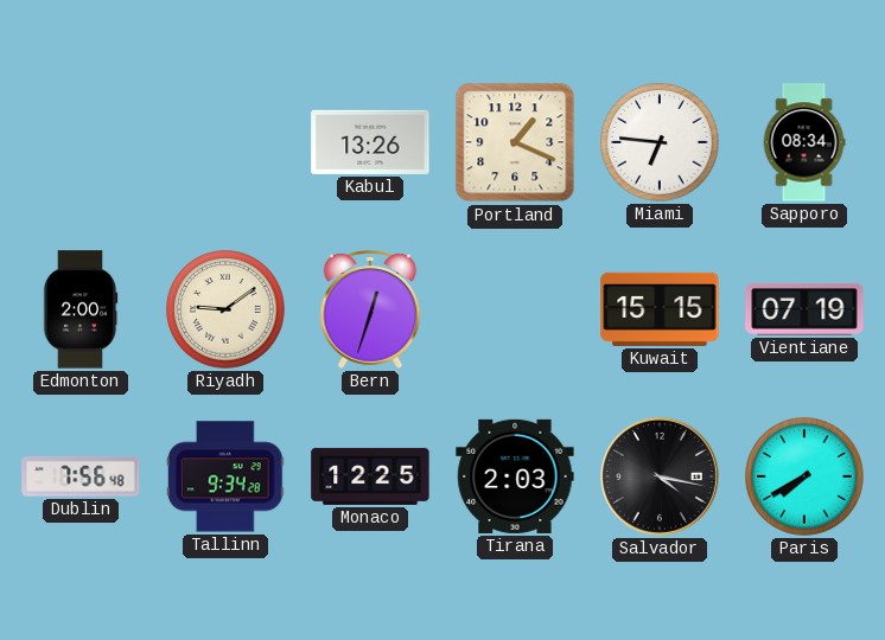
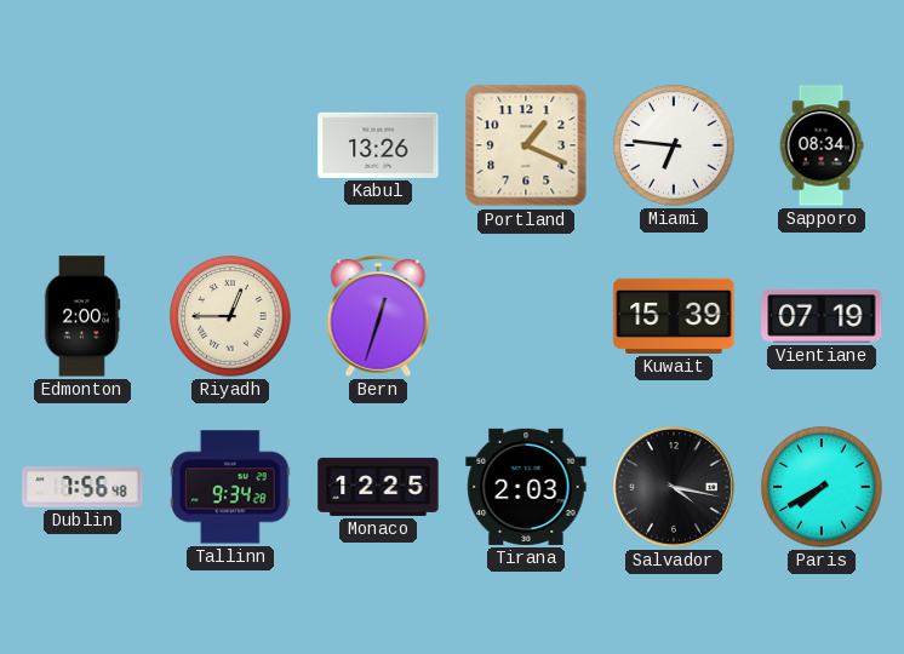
Riyadh: 9:09 -> 12:45
Kuwait: 15:15 -> 15:39
